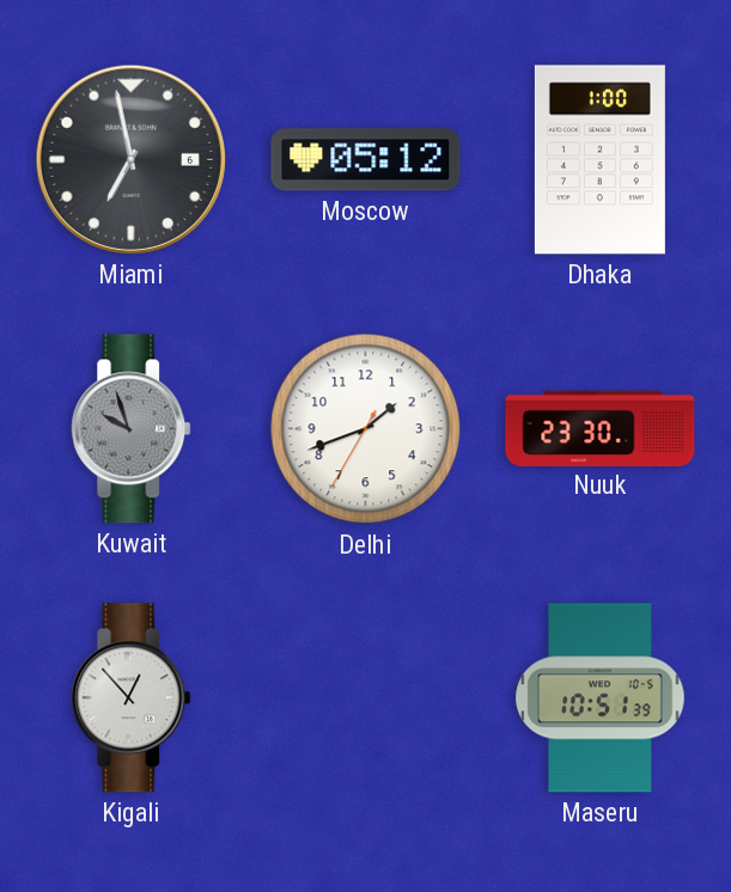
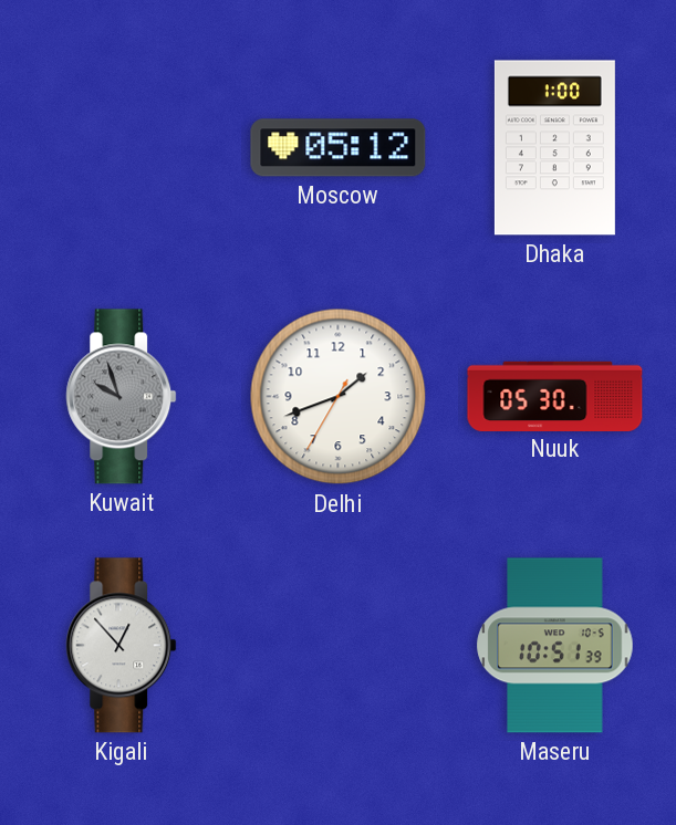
Miami: 6:58 -> none
Nuuk: 23:30 -> 05:30
